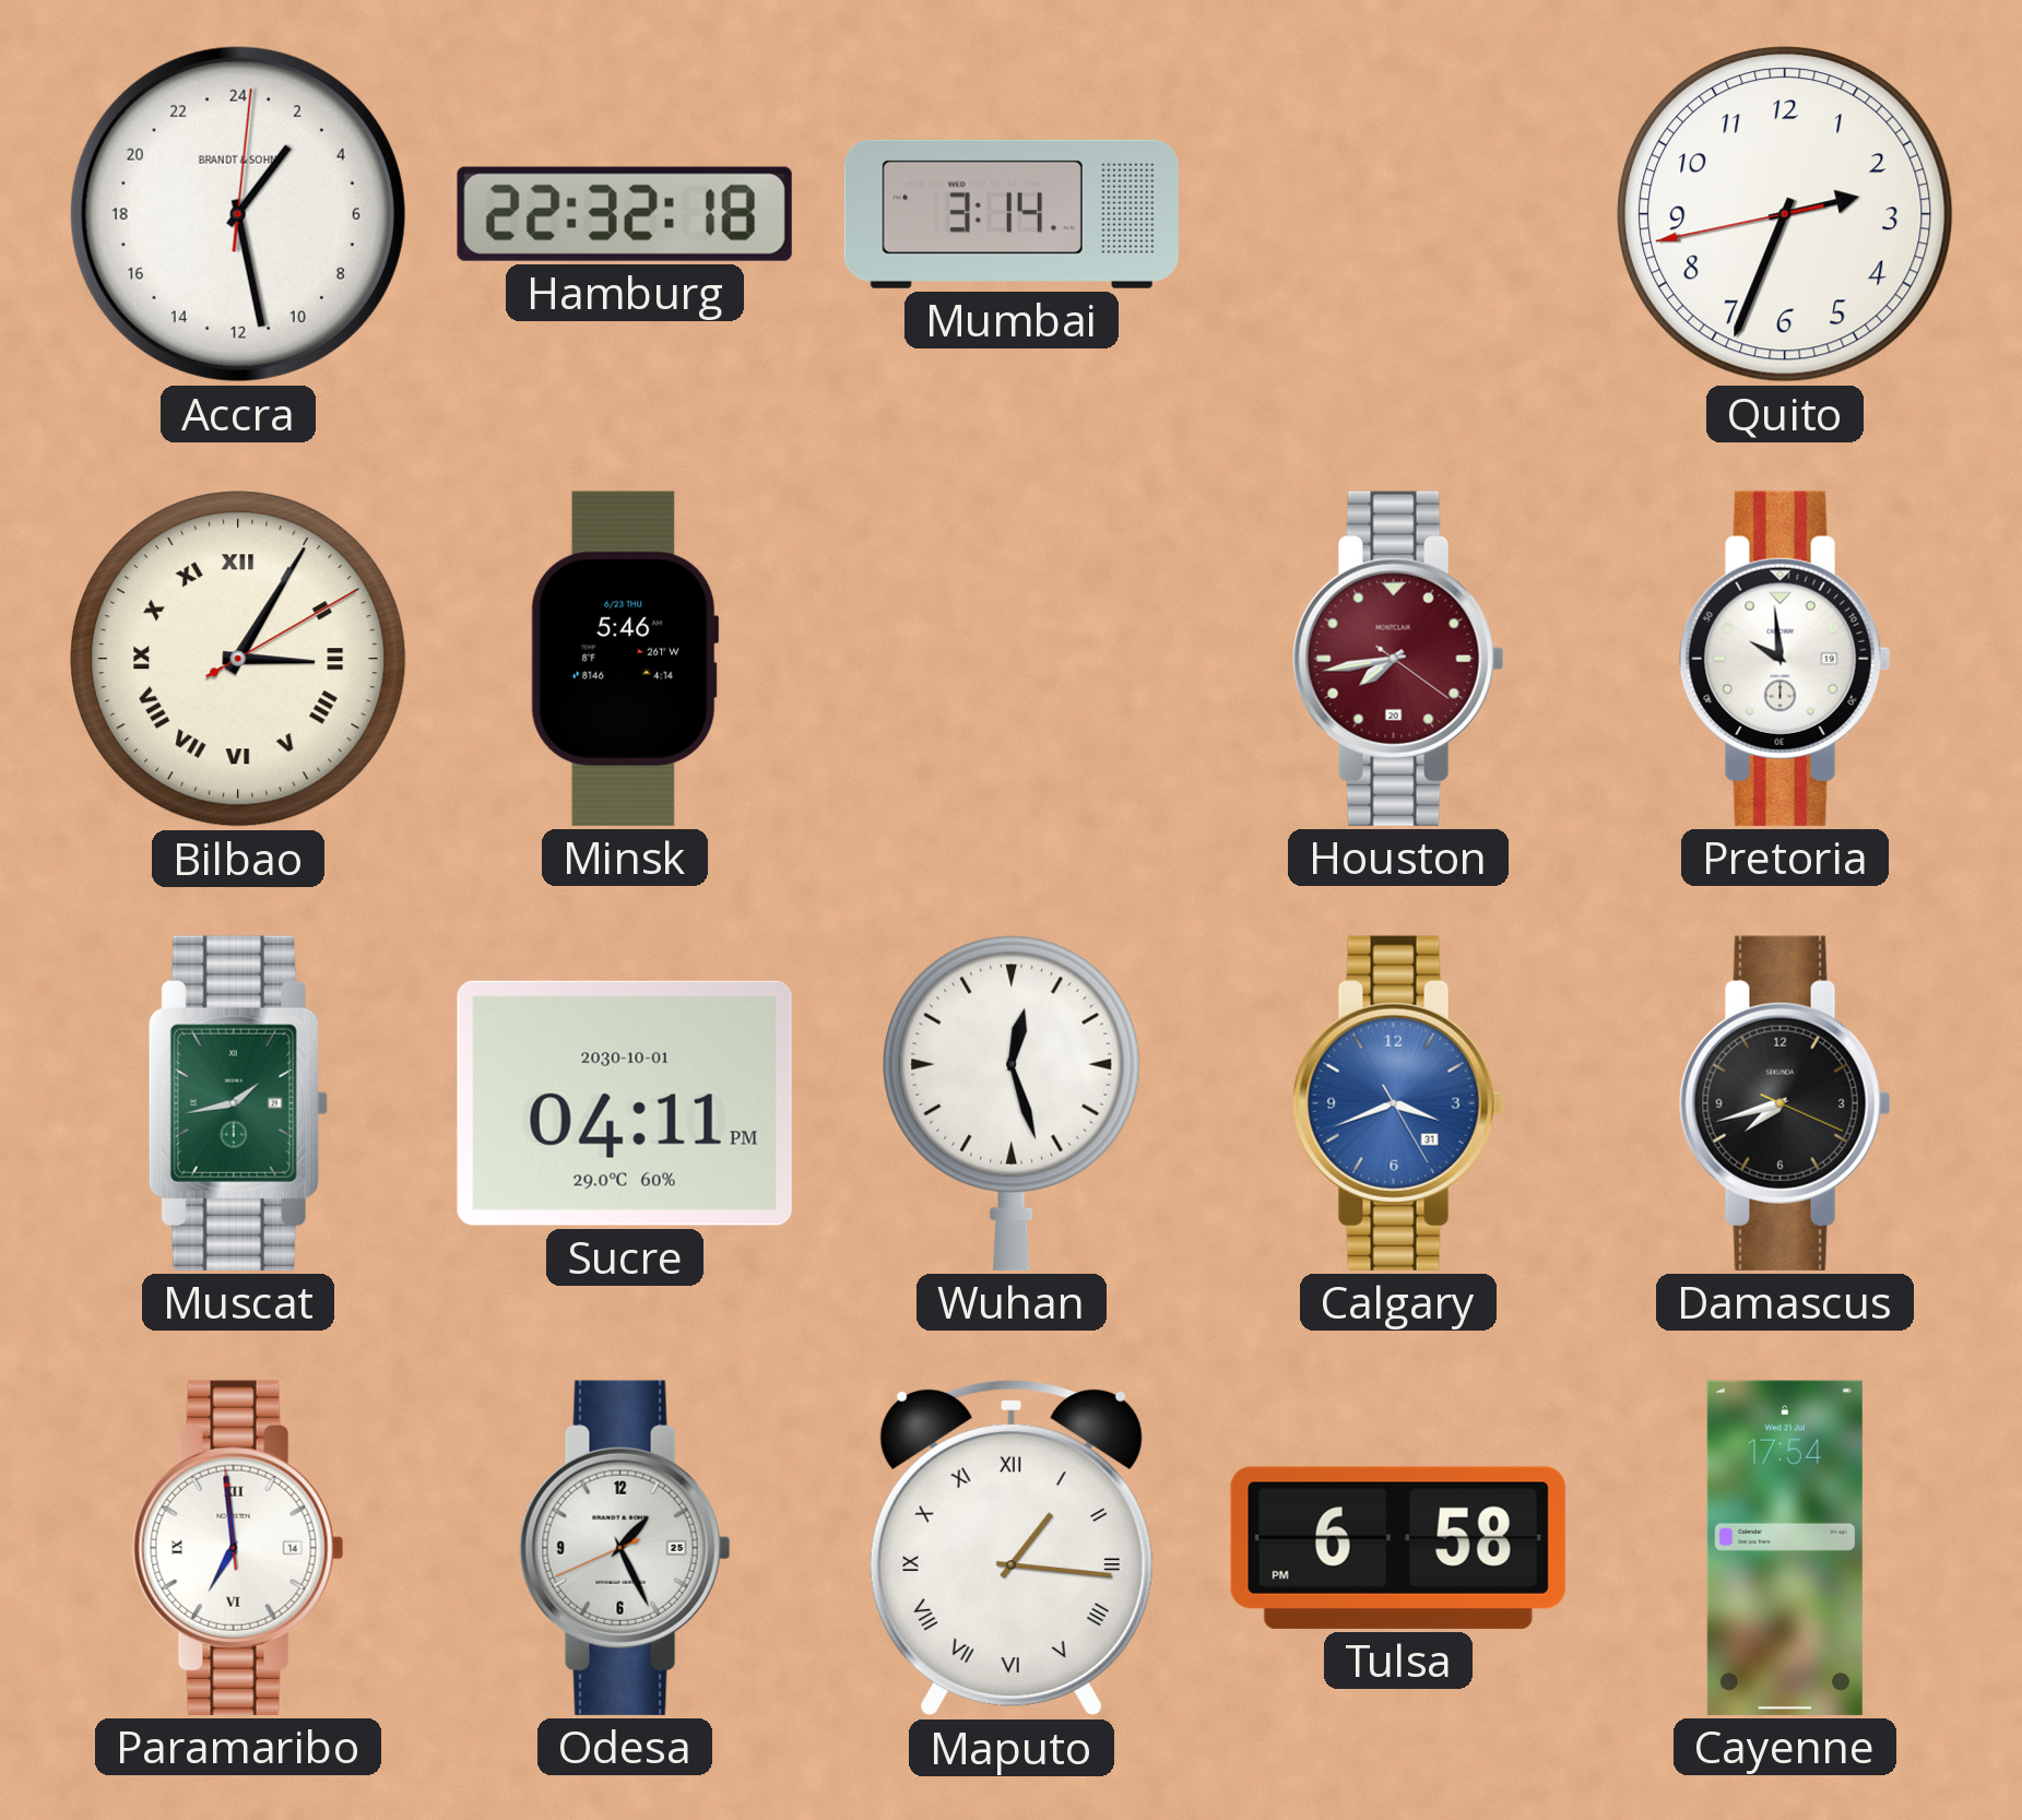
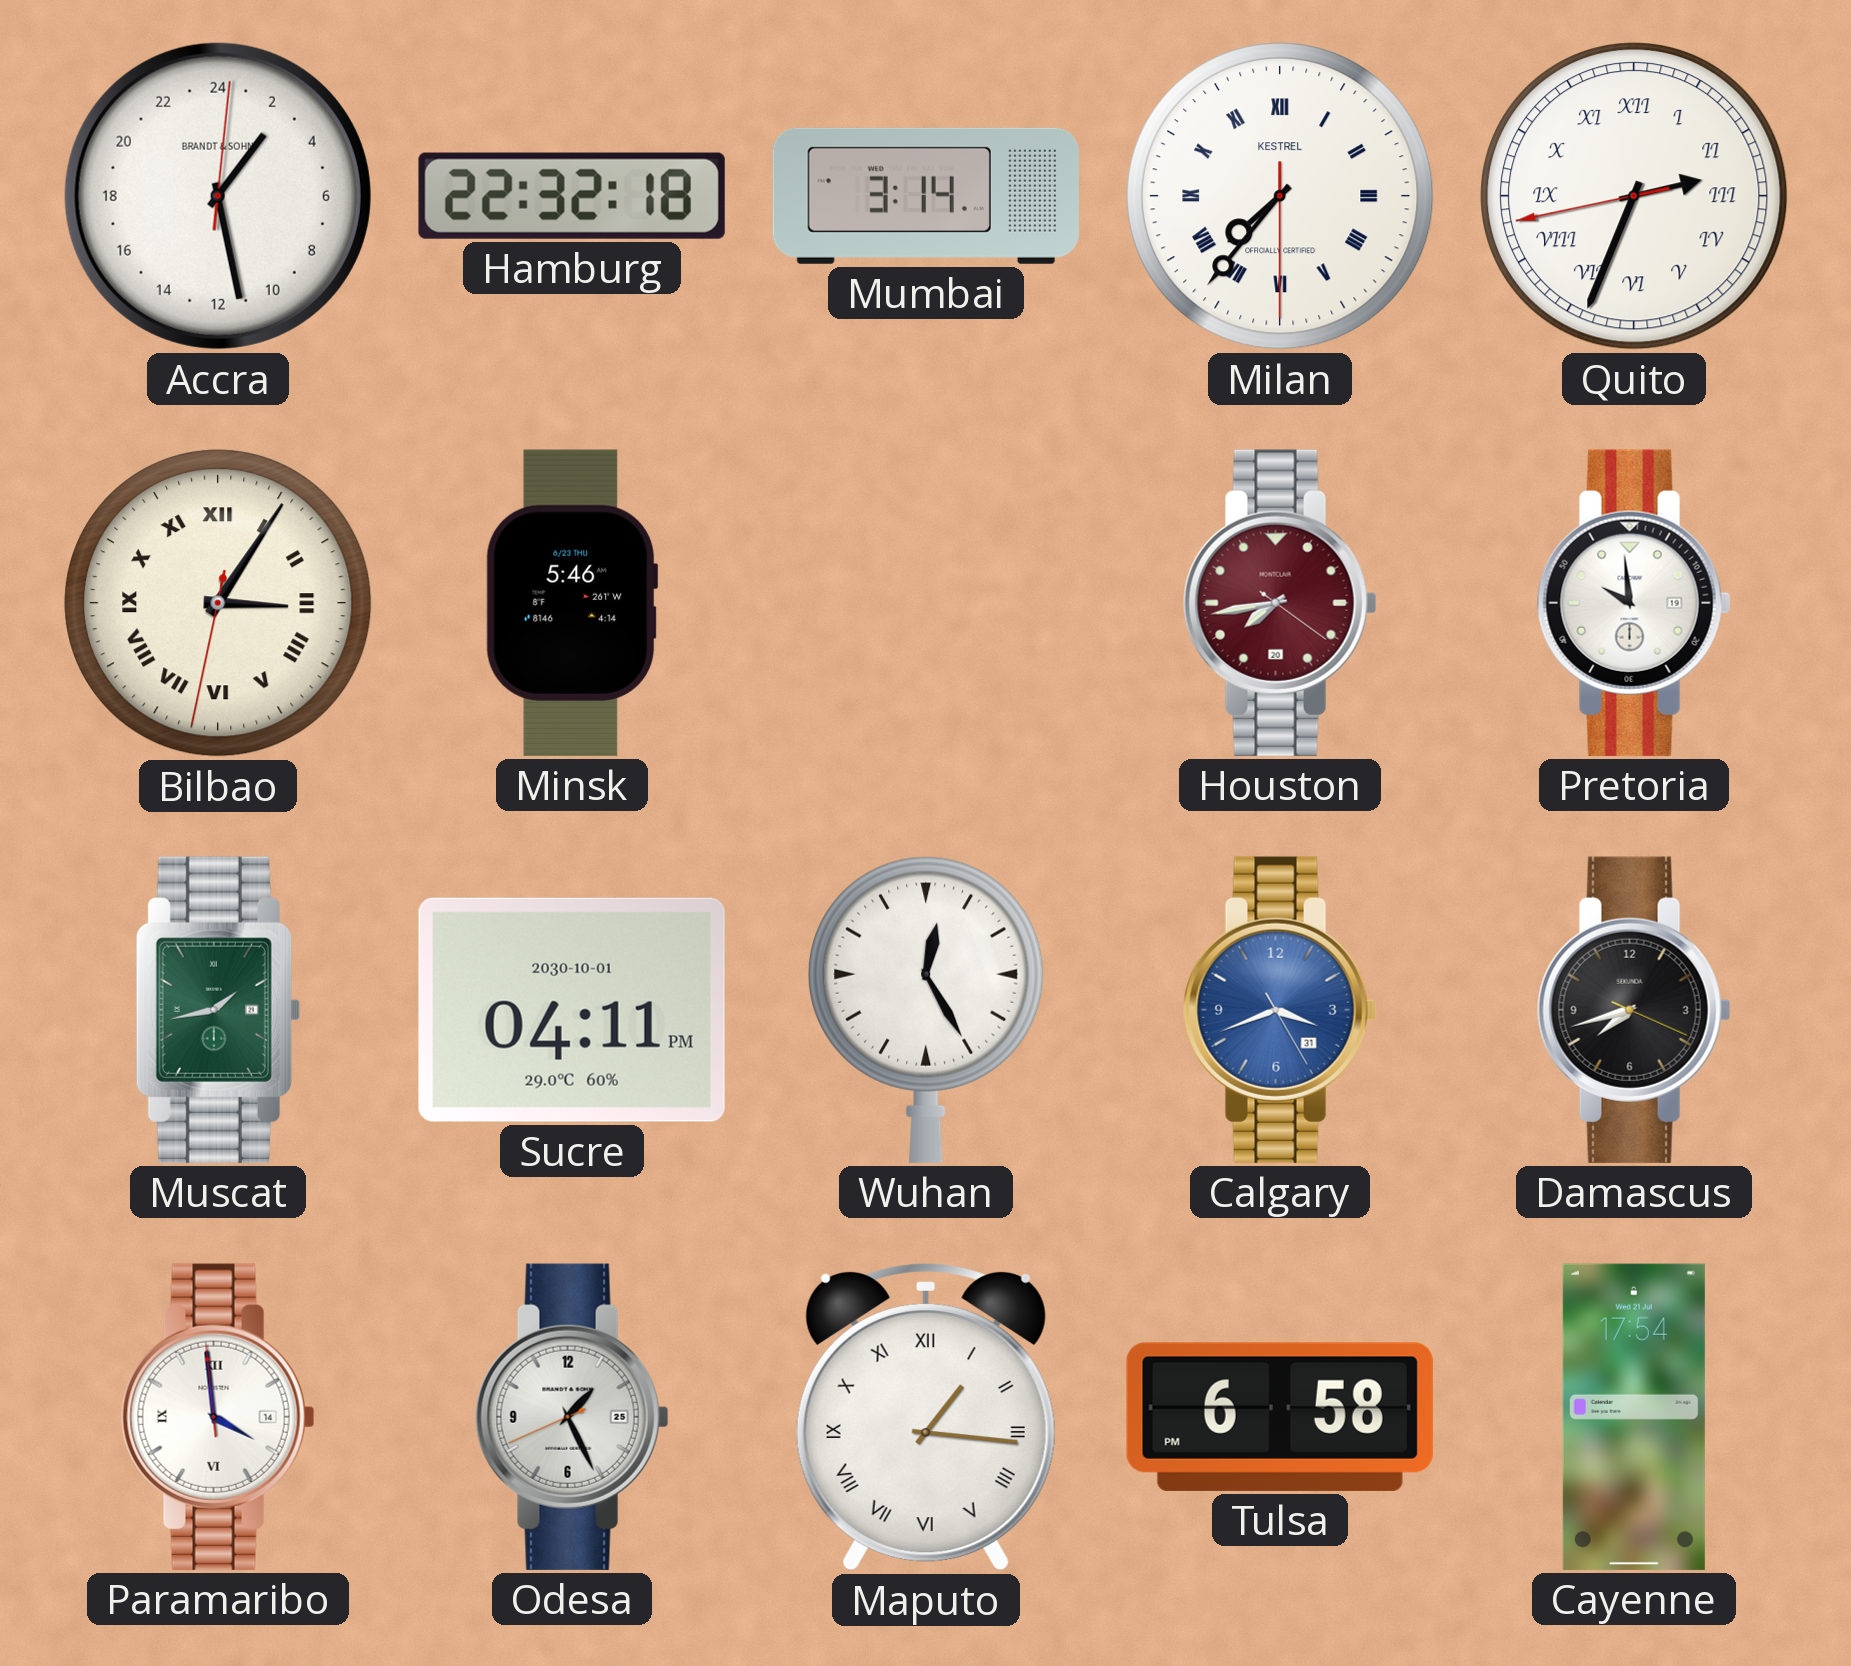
Milan: none -> 7:36
Quito numerals: Arabic -> Roman
Bilbao: 3:05:10 -> 3:05:32
Wuhan: 12:27 -> 12:25
Paramaribo: 6:58 -> 3:58
